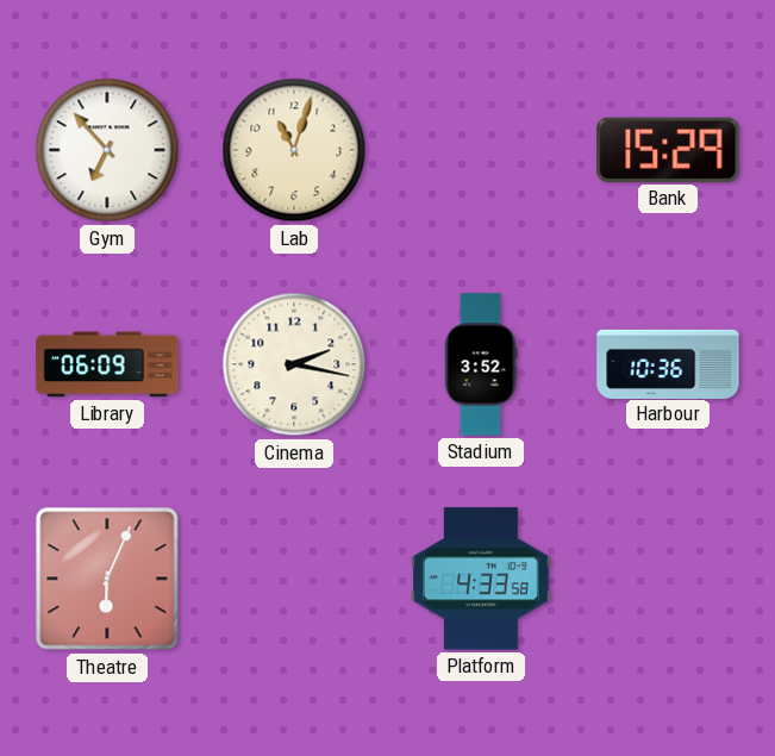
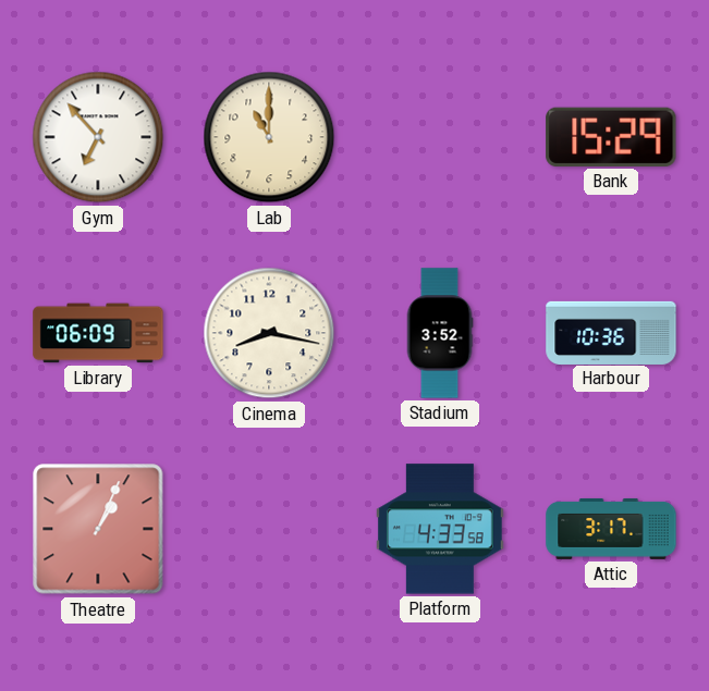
Lab: 11:03 -> 11:00
Cinema: 2:17 -> 8:17
Theatre: 6:04 -> 1:04
Attic: none -> 3:17
